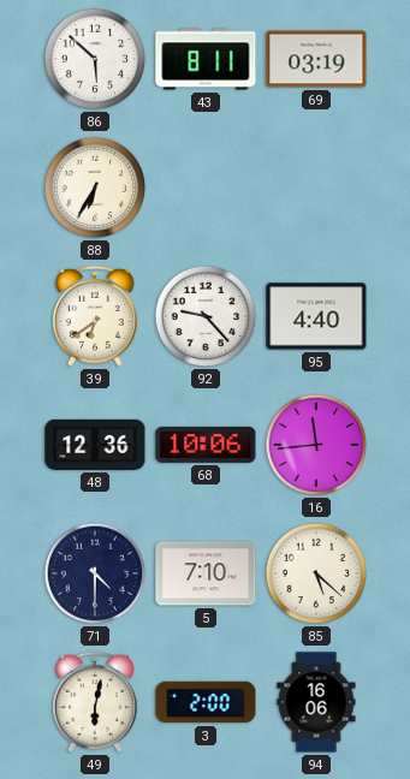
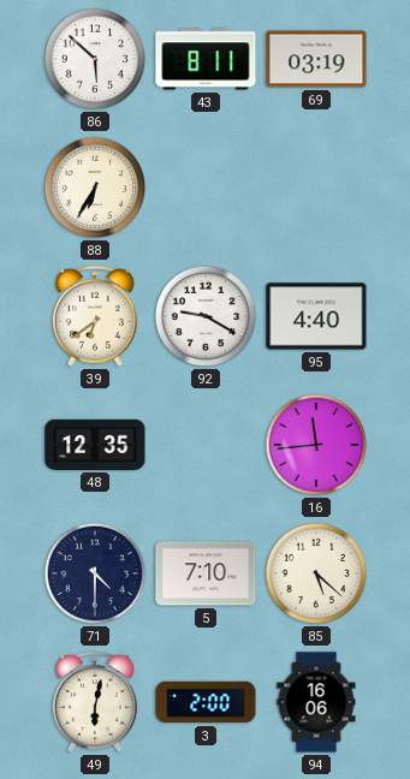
92: 9:23 -> 9:20
48: 12:36 -> 12:35
68: 10:06 -> none
